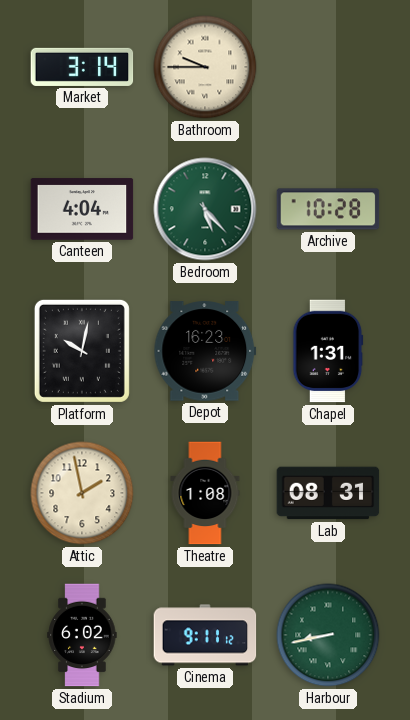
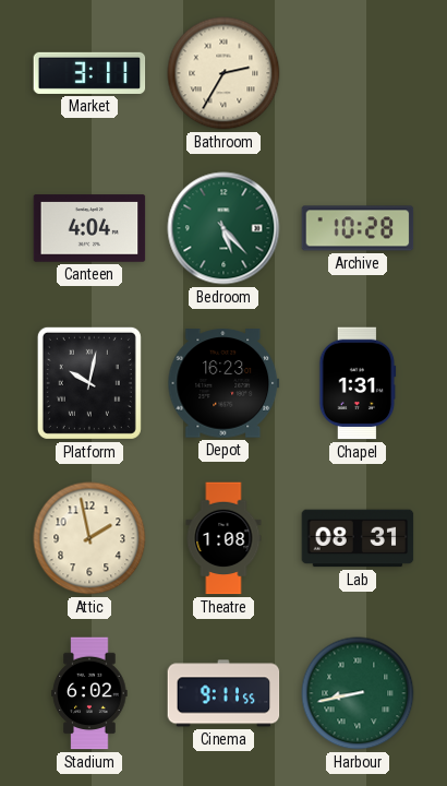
Market: 3:14 -> 3:11
Bathroom: 9:45 -> 2:35
Cinema: 9:11:12 -> 9:11:55
